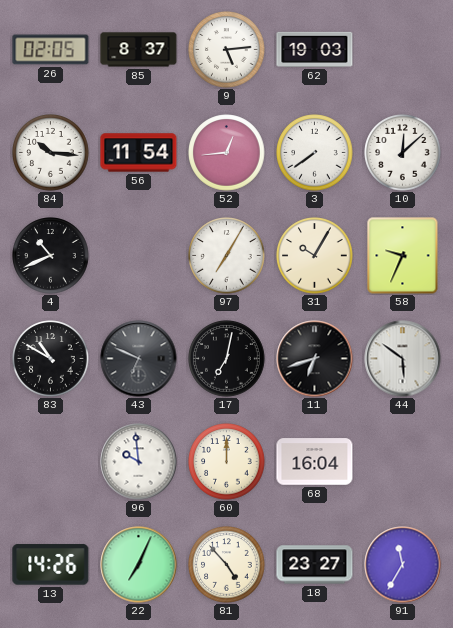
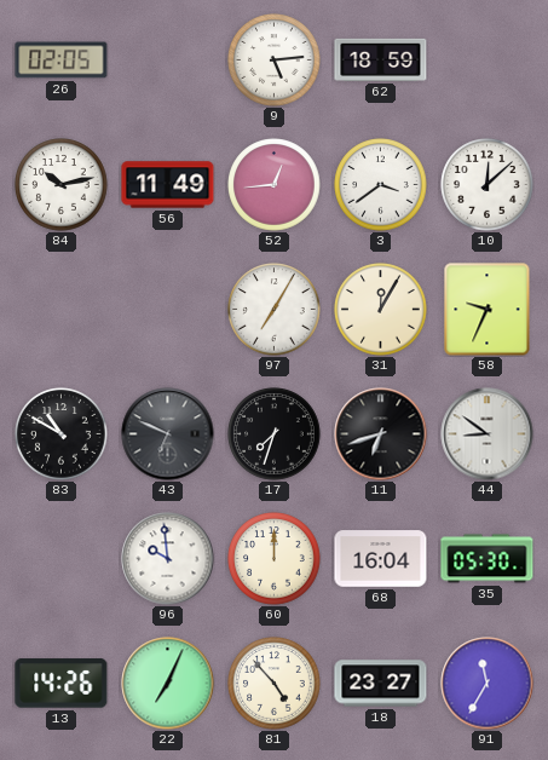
85: 8:37 -> none
62: 19:03 -> 18:59
84: 10:16 -> 10:13
56: 11:54 -> 11:49
3: 7:39 -> 3:39
4: 10:41 -> none
31: 10:05 -> 12:05
17: 7:02 -> 7:33
44: 5:51 -> 8:51
35: none -> 05:30
